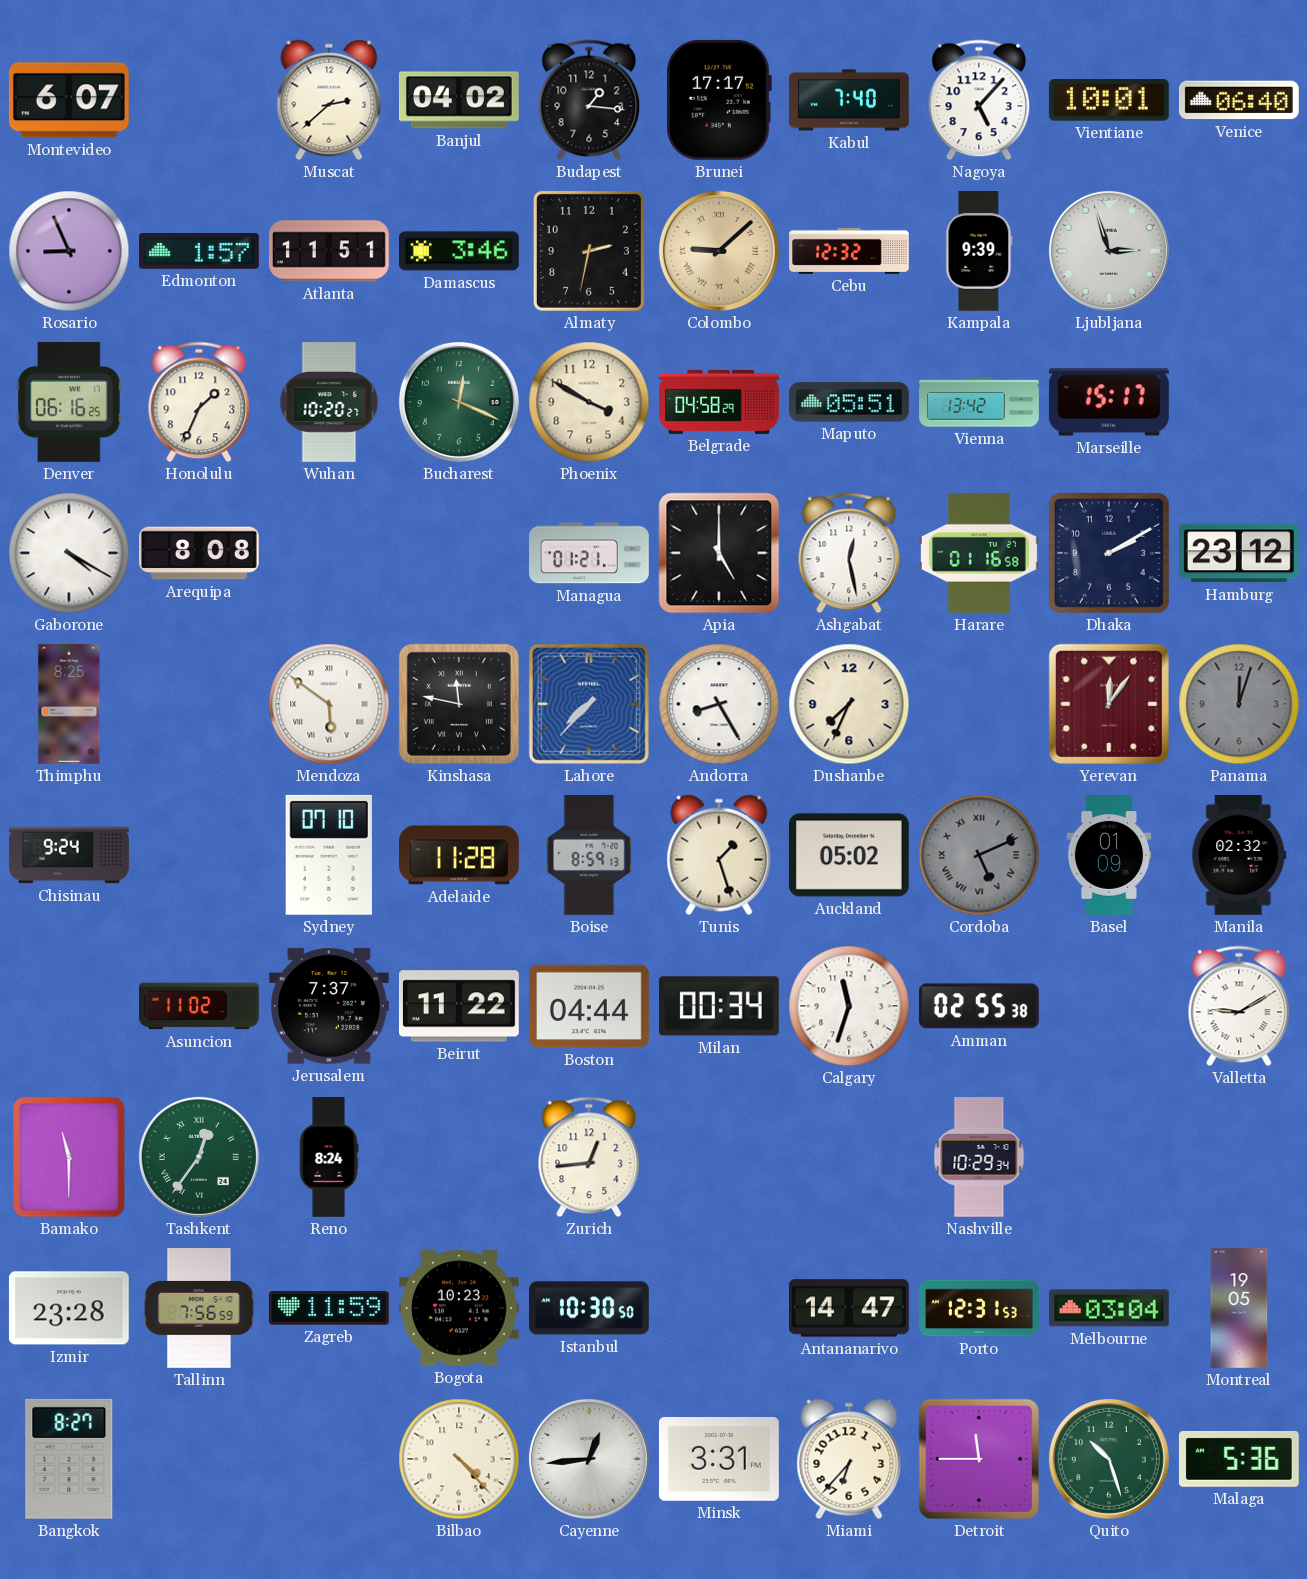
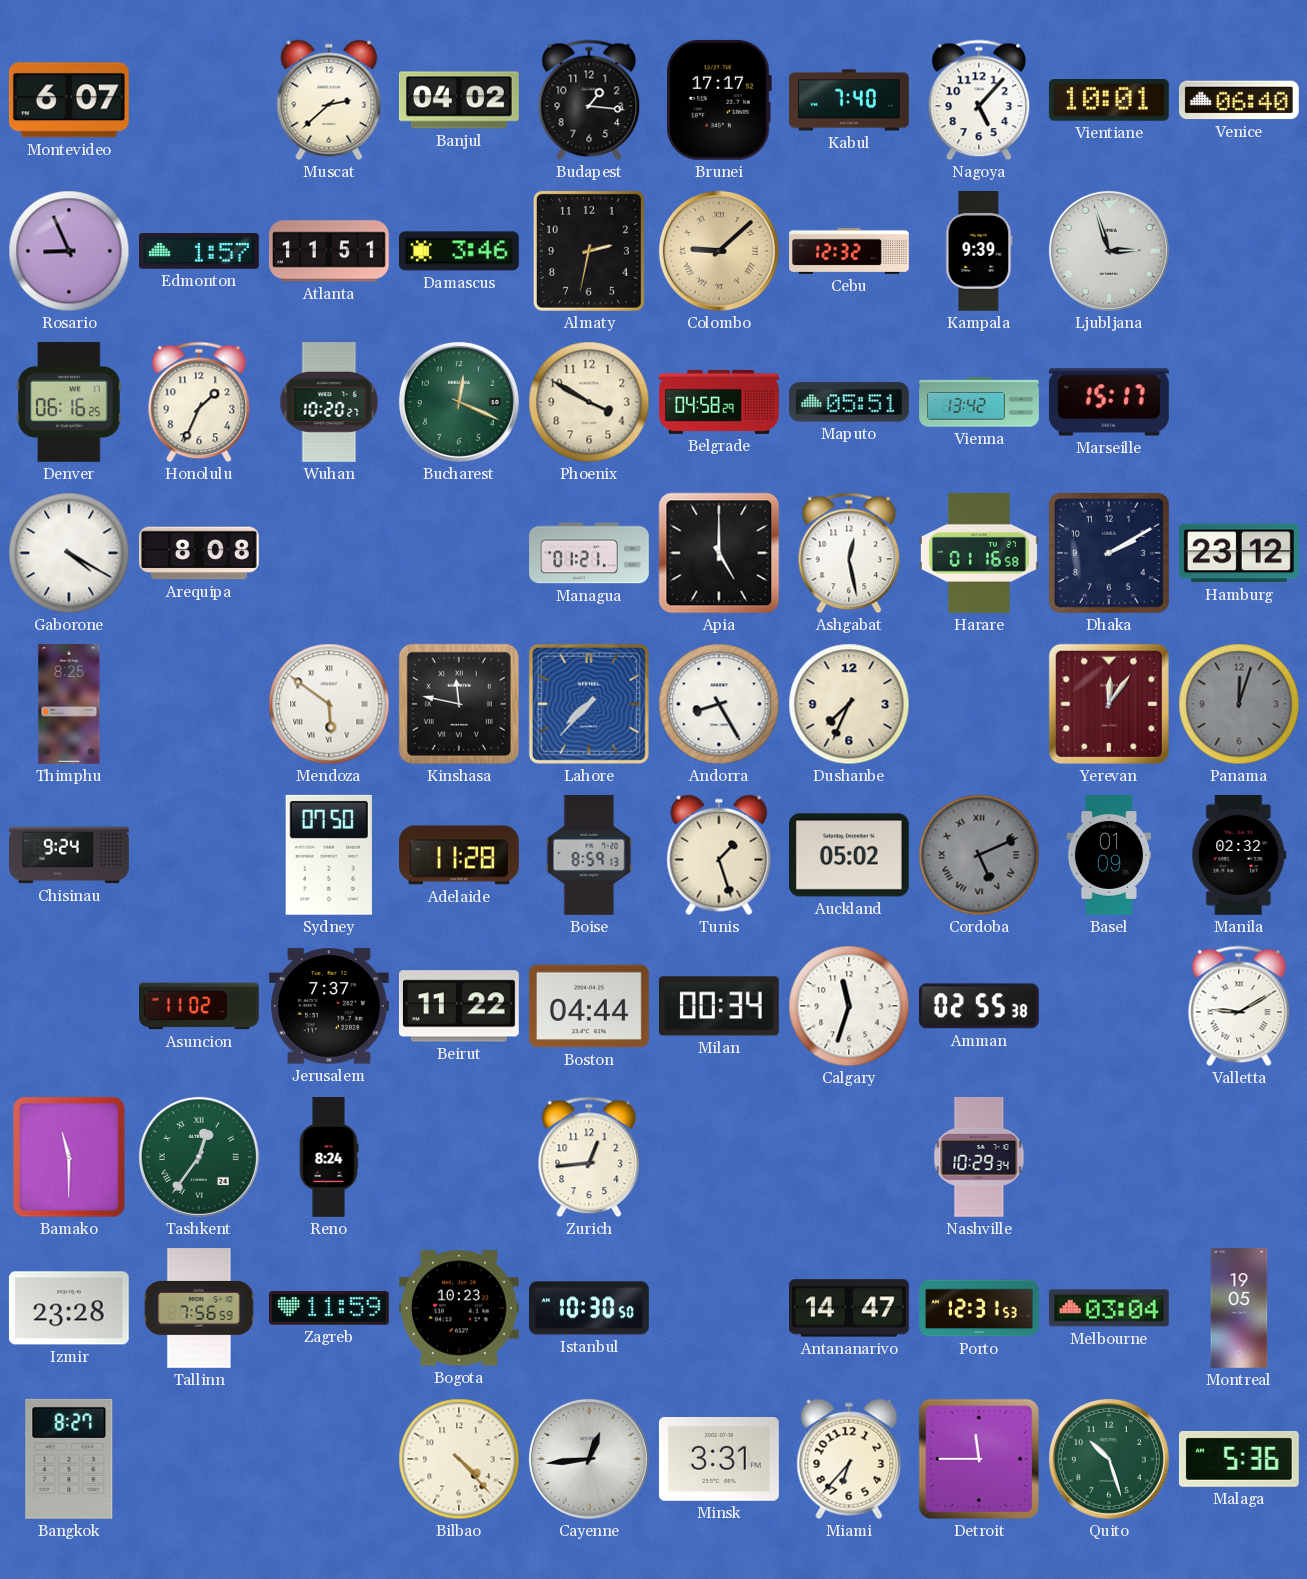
Sydney: 07:10 -> 07:50
